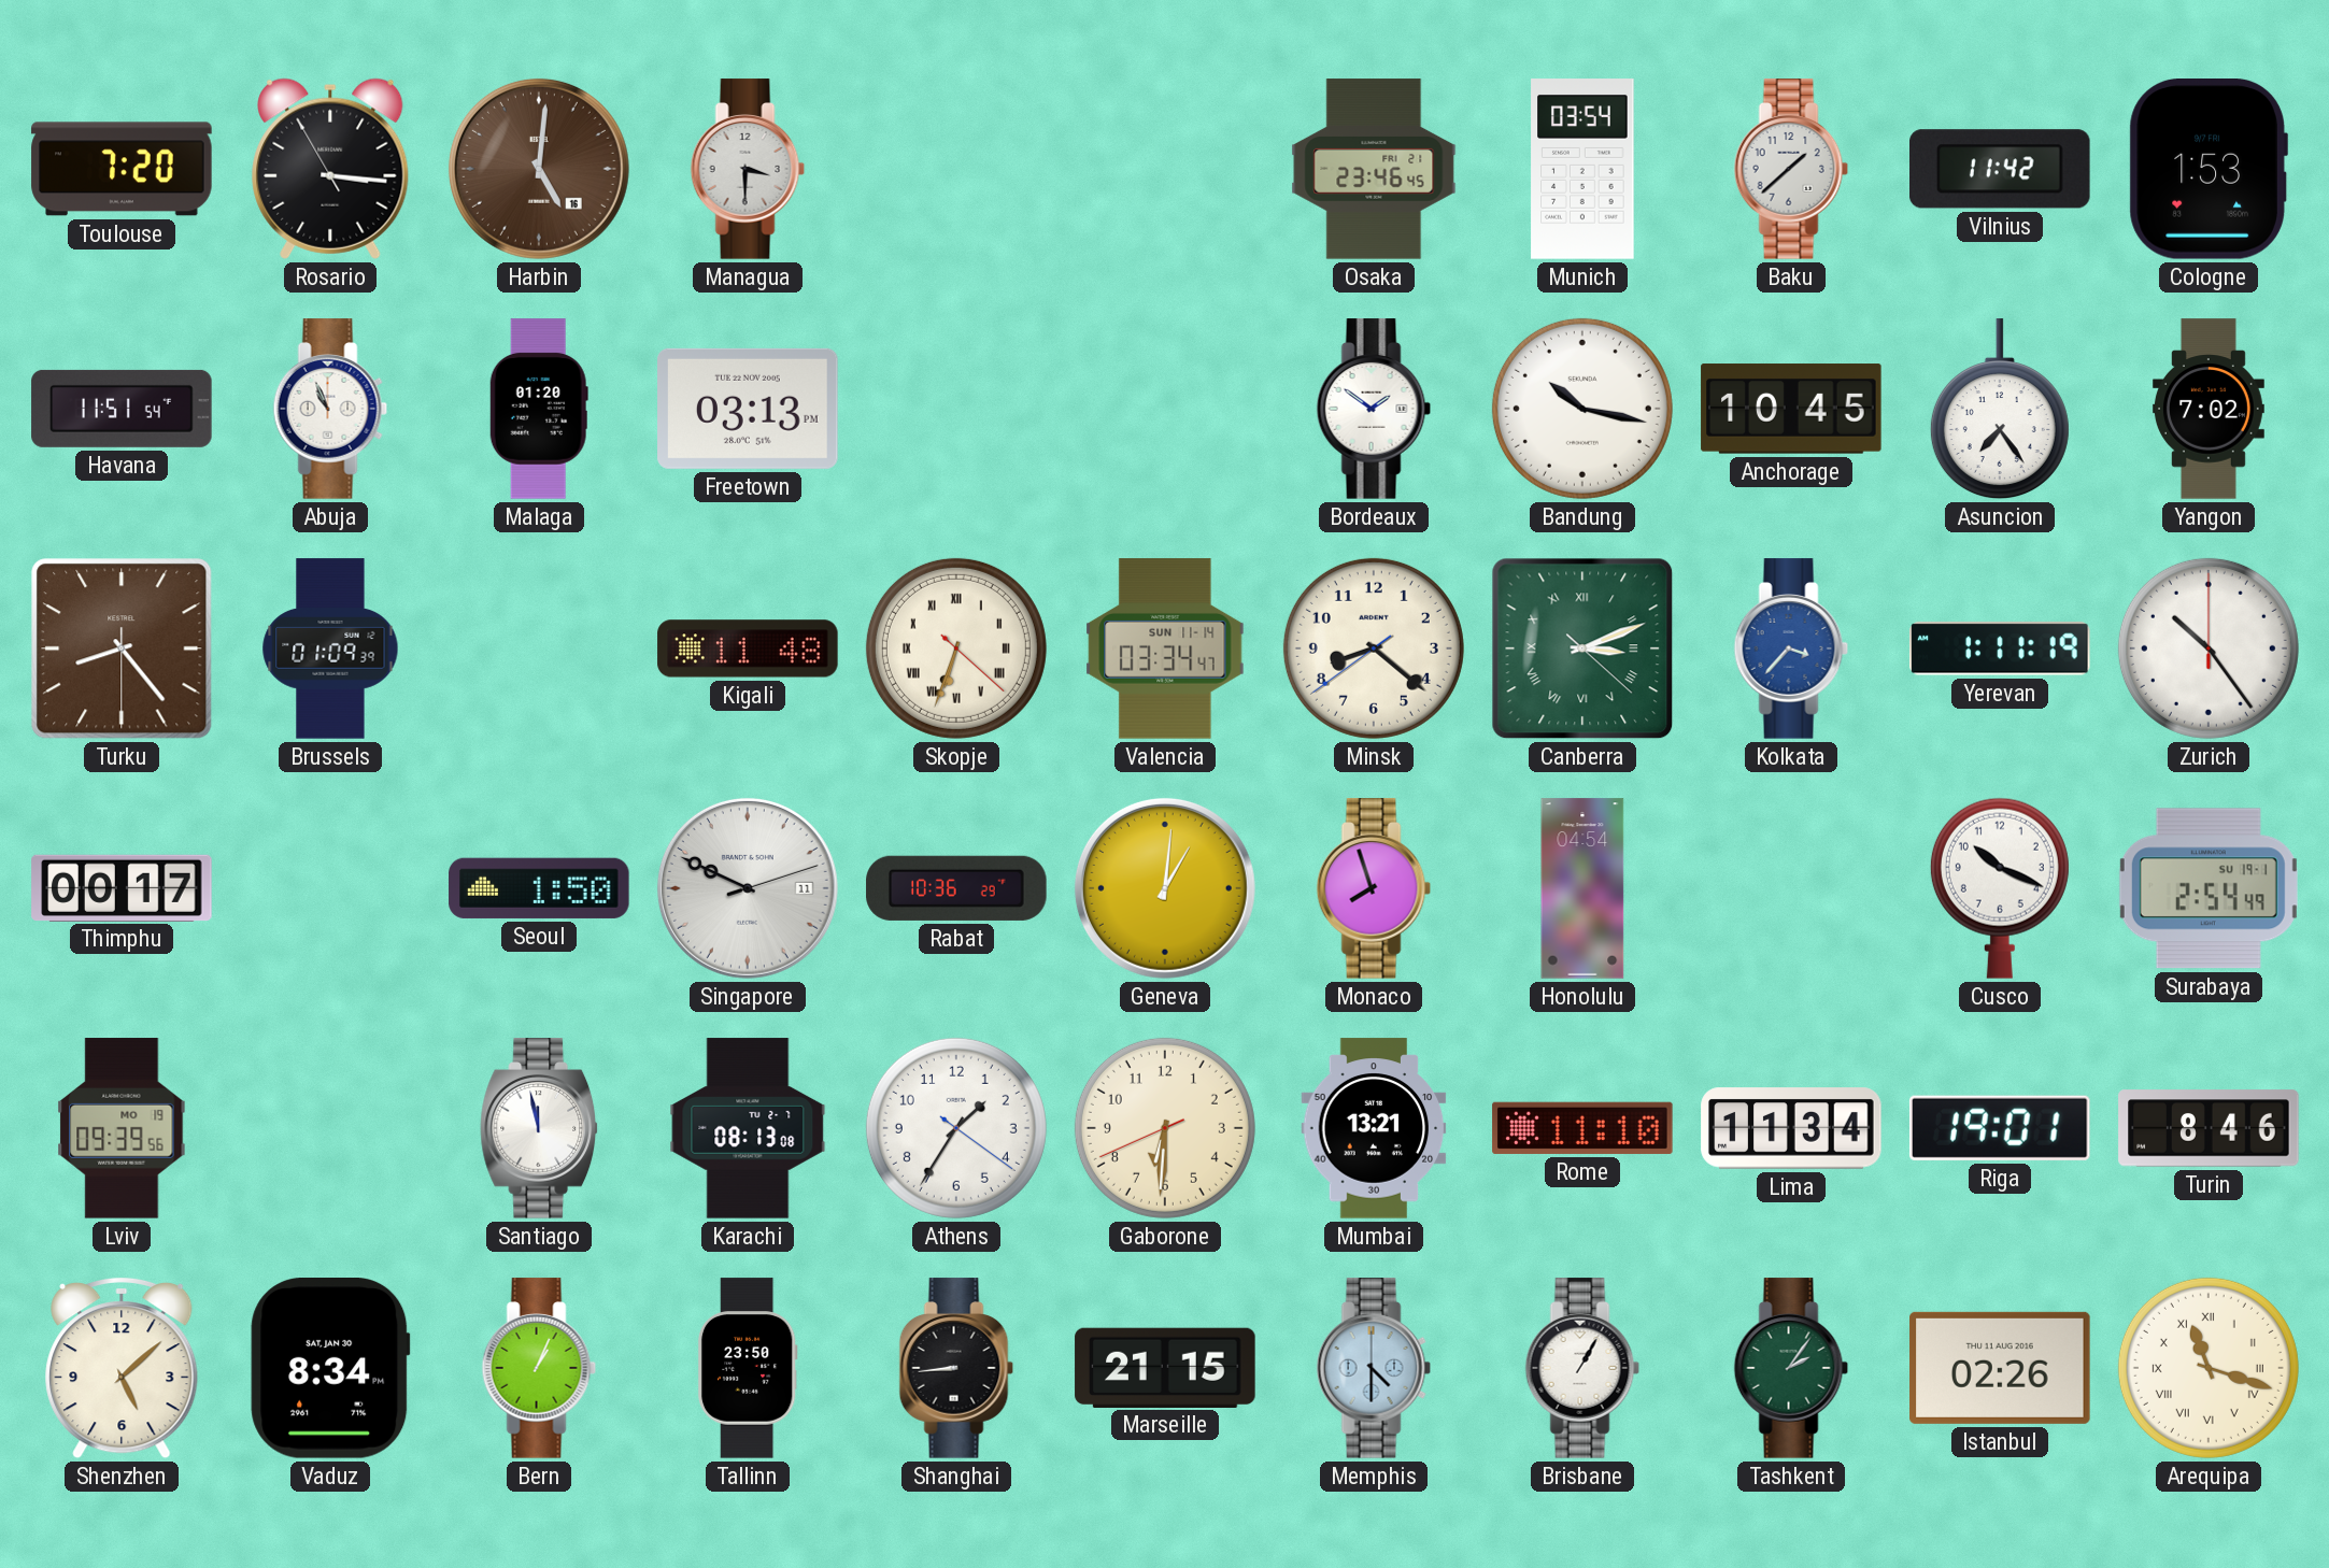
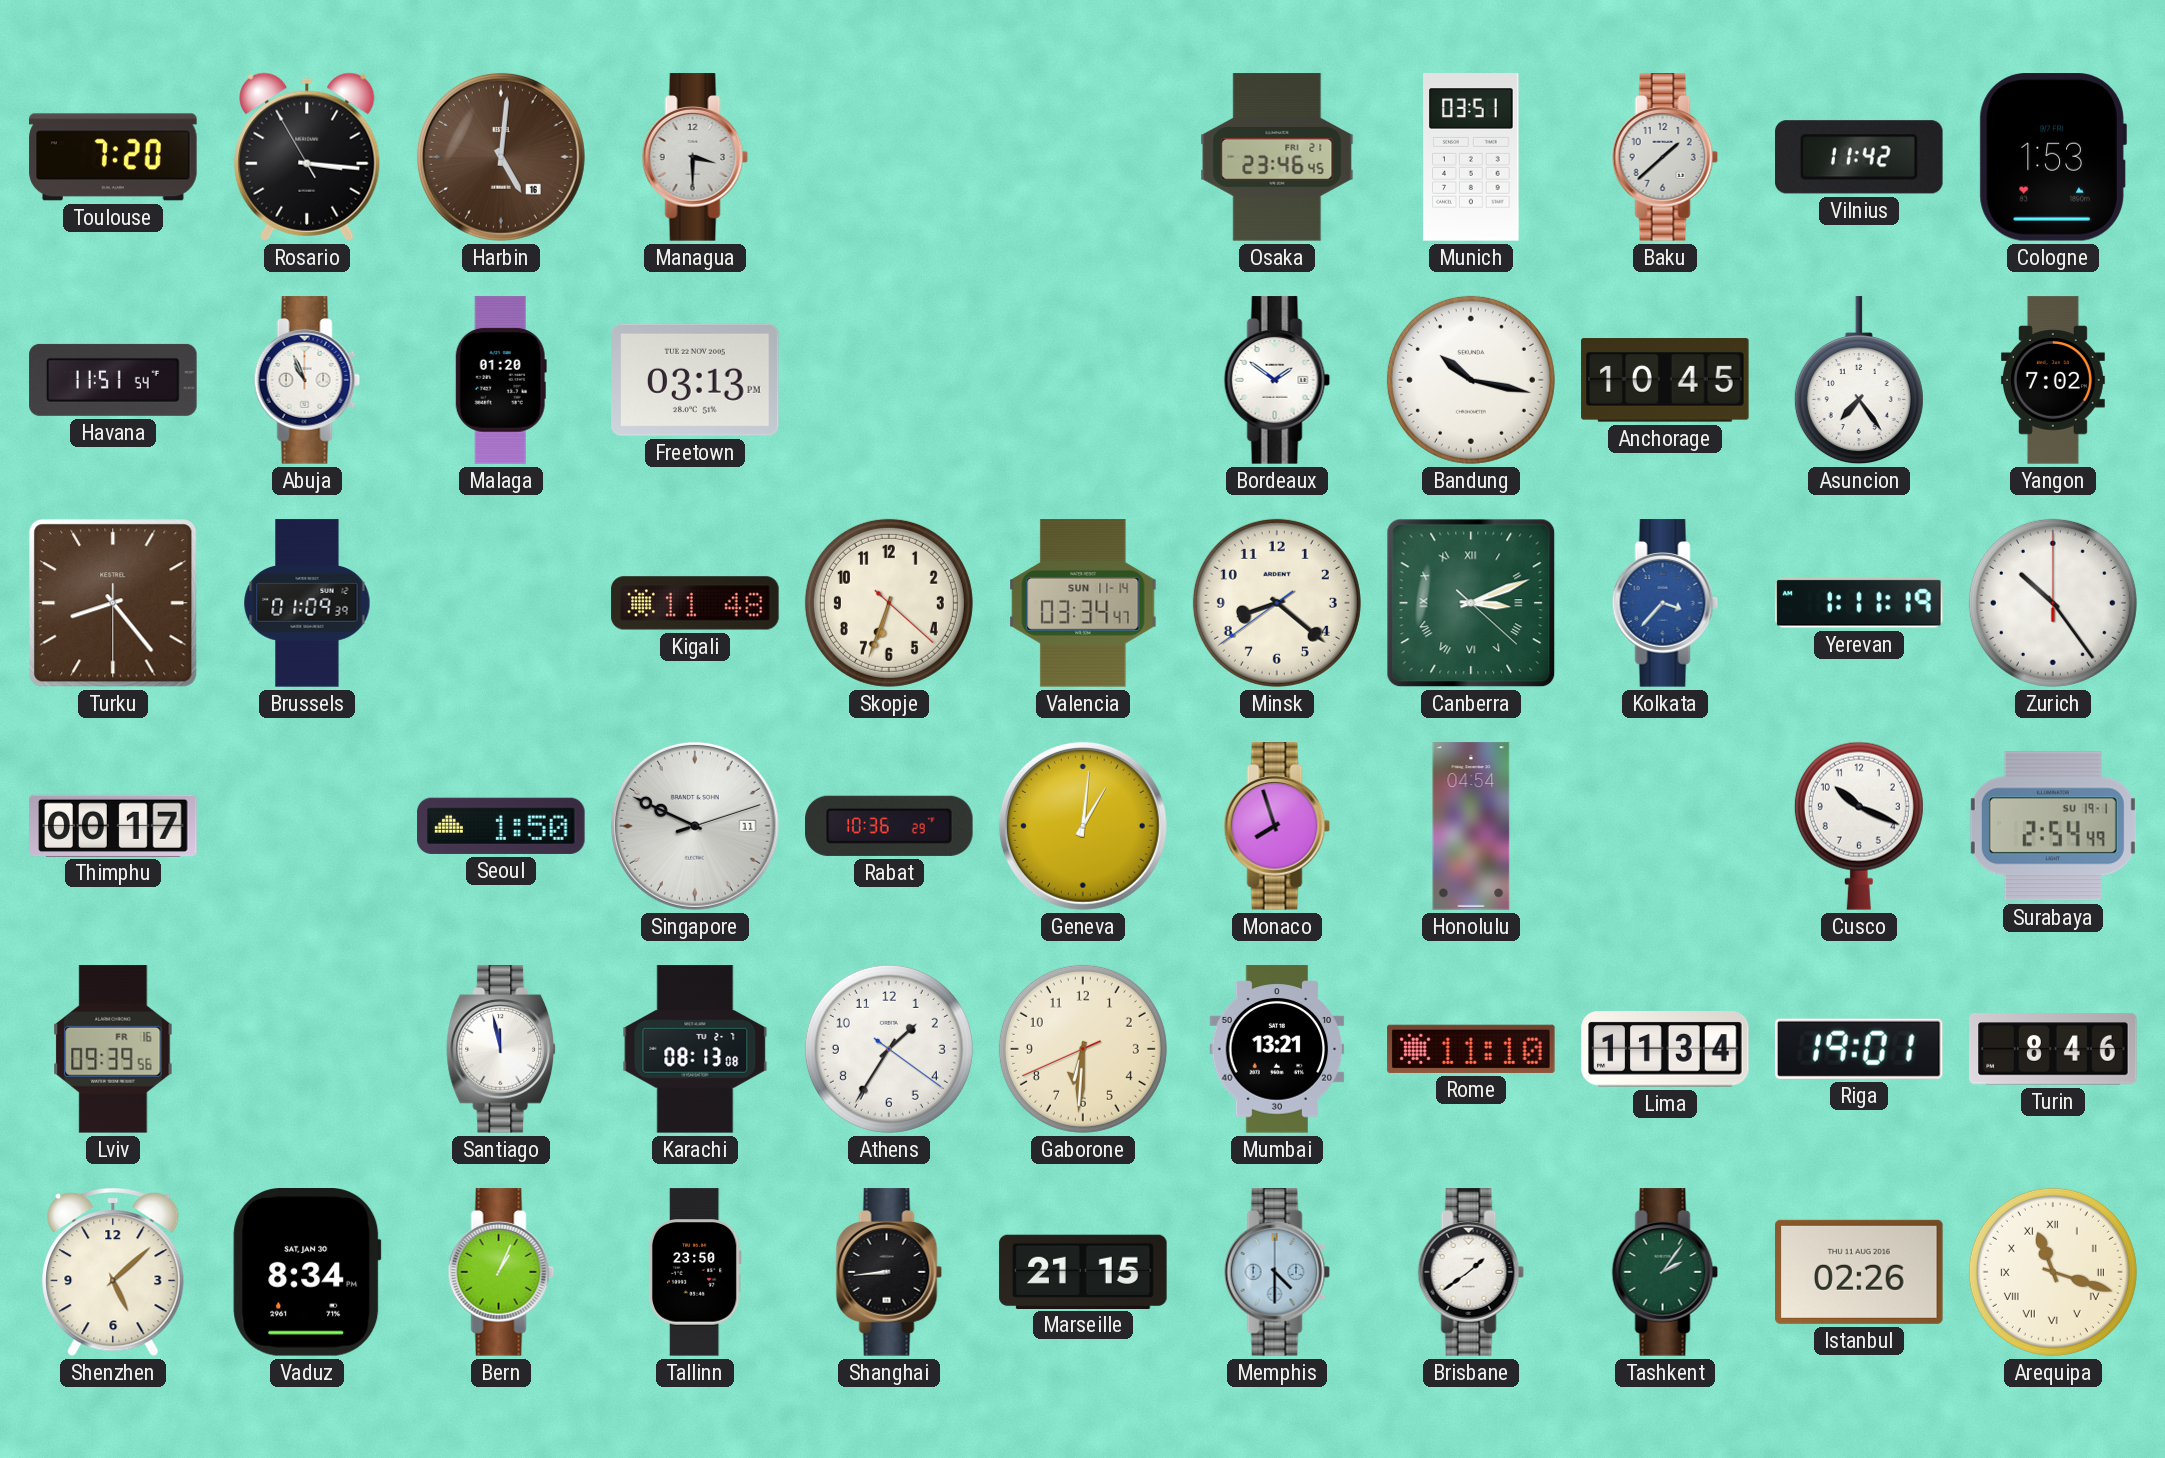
Munich: 03:54 -> 03:51
Skopje numerals: Roman -> Arabic
Lviv date: MO 19 -> FR 16
Brisbane: 1:05 -> 1:39
